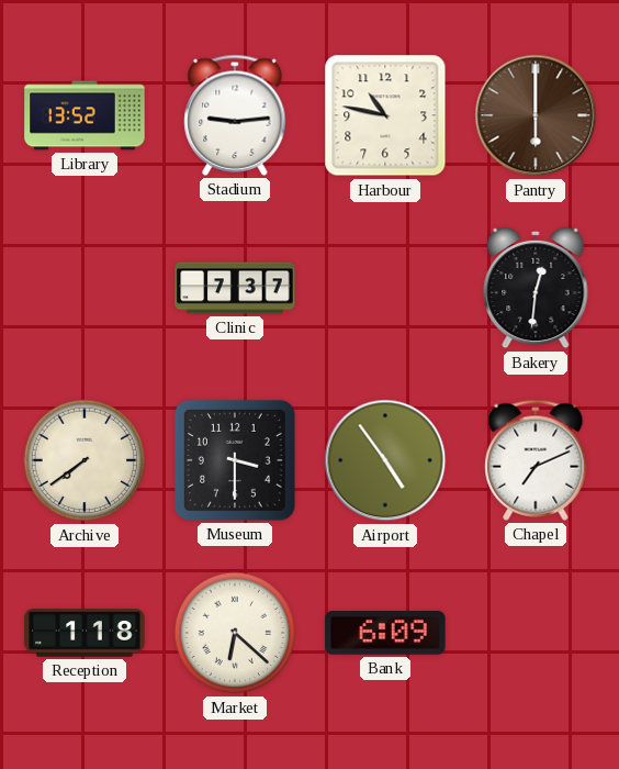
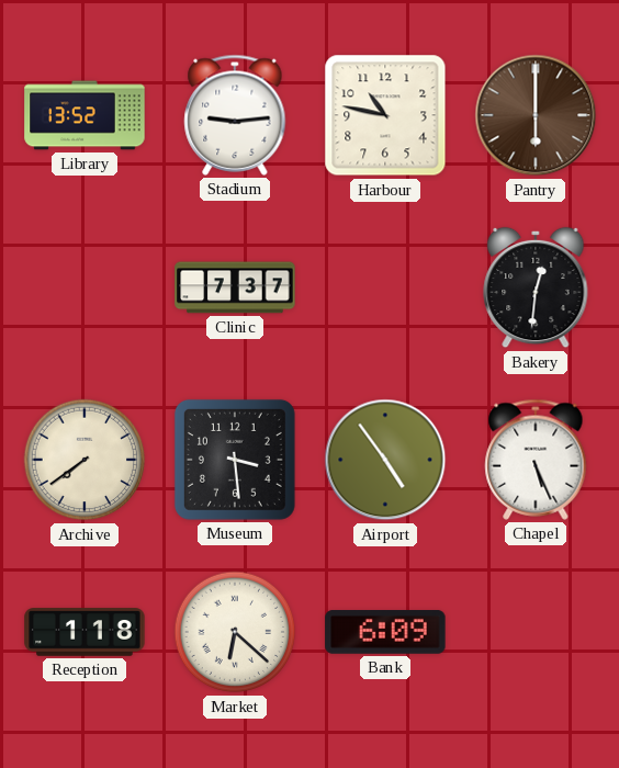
Museum: 3:30 -> 3:29
Chapel: 7:11 -> 5:26
